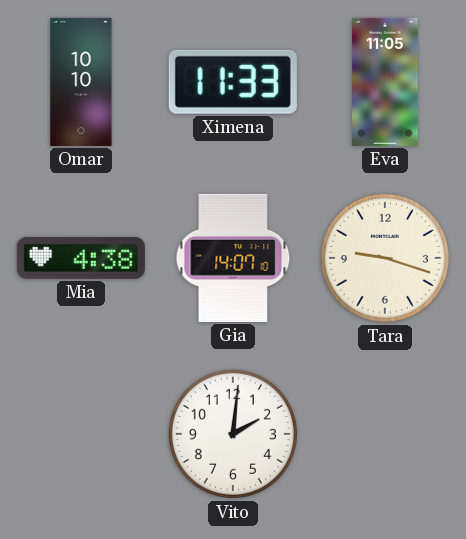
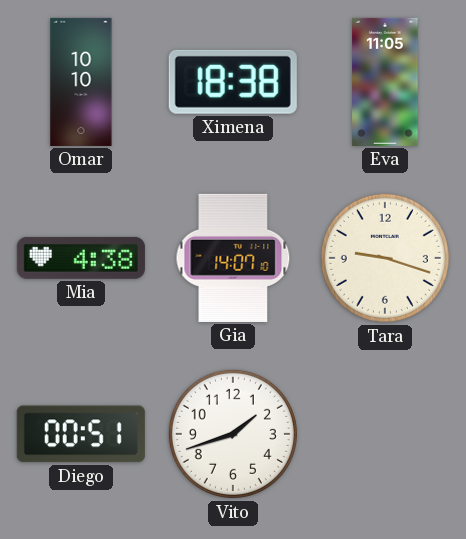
Ximena: 11:33 -> 18:38
Diego: none -> 00:51
Vito: 2:01 -> 1:42
